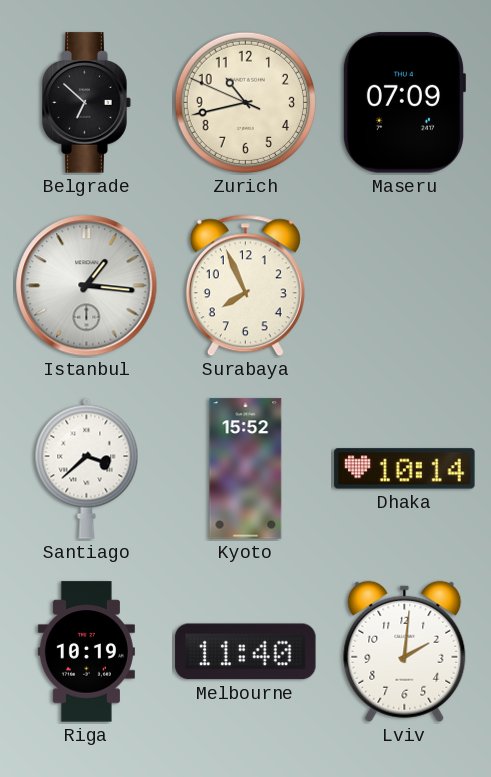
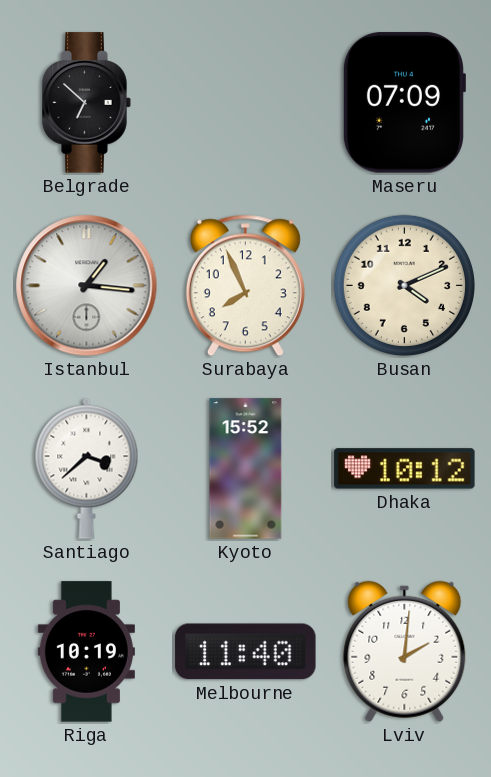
Zurich: 10:42 -> none
Busan: none -> 4:11
Dhaka: 10:14 -> 10:12
